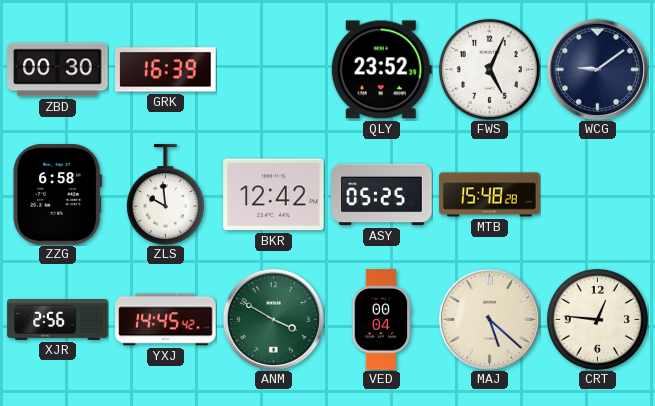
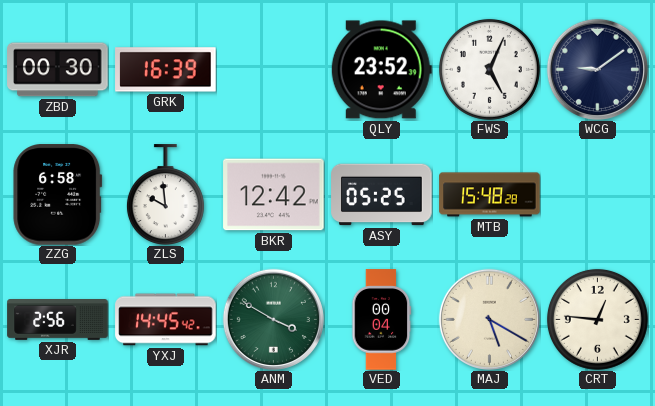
MAJ: 5:22 -> 5:20
